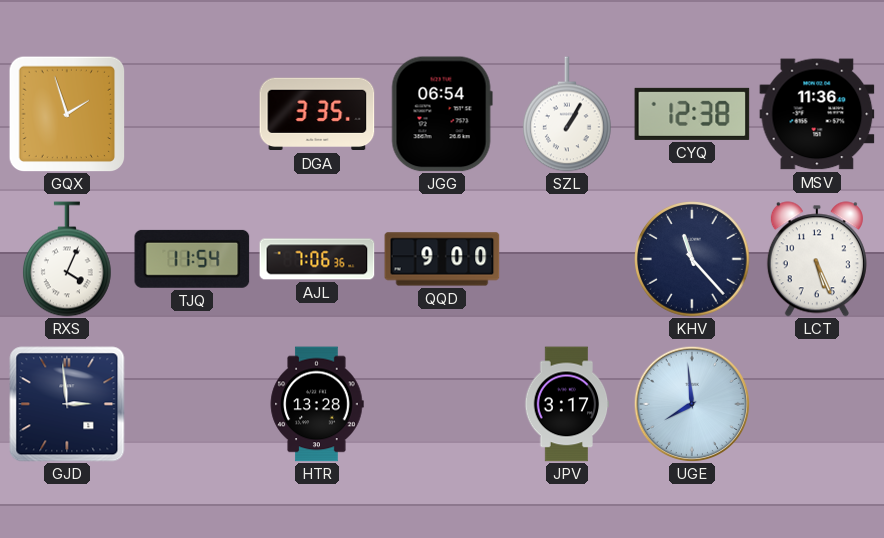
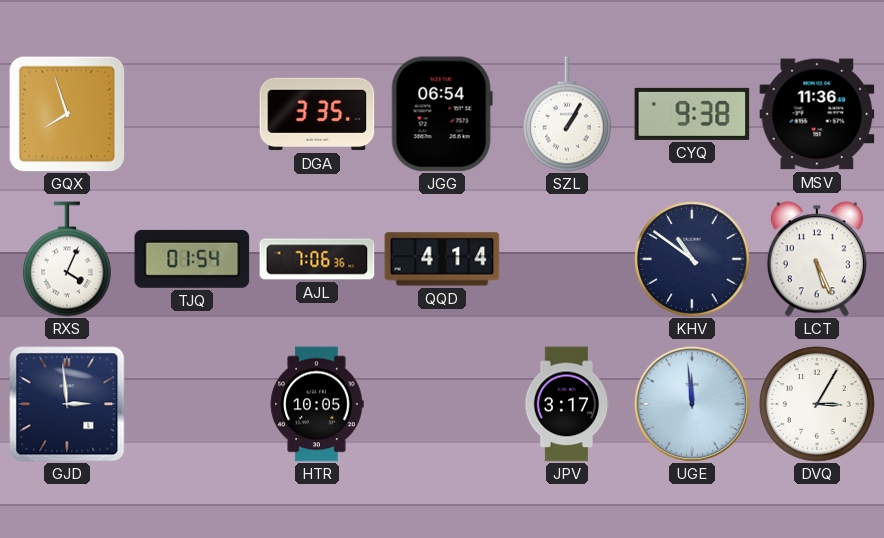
GQX: 1:57 -> 7:57
CYQ: 12:38 -> 9:38
TJQ: 11:54 -> 01:54
QQD: 9:00 -> 4:14
KHV: 11:23 -> 10:51
HTR: 13:28 -> 10:05
UGE: 7:59 -> 11:59
DVQ: none -> 3:05
